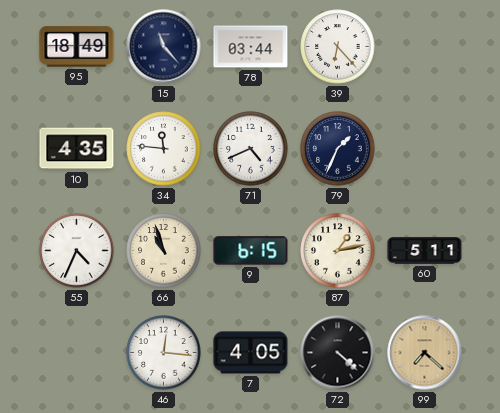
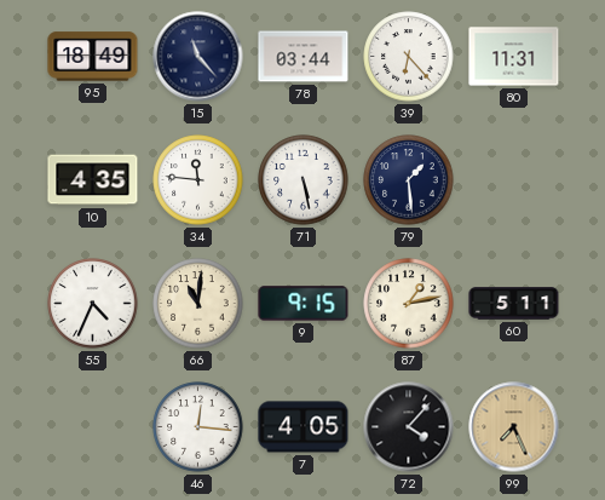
80: none -> 11:31
71: 4:41 -> 5:28
79: 1:34 -> 1:29
66: 10:57 -> 11:01
9: 6:15 -> 9:15
72: 4:22 -> 4:07
99: 7:22 -> 7:26
